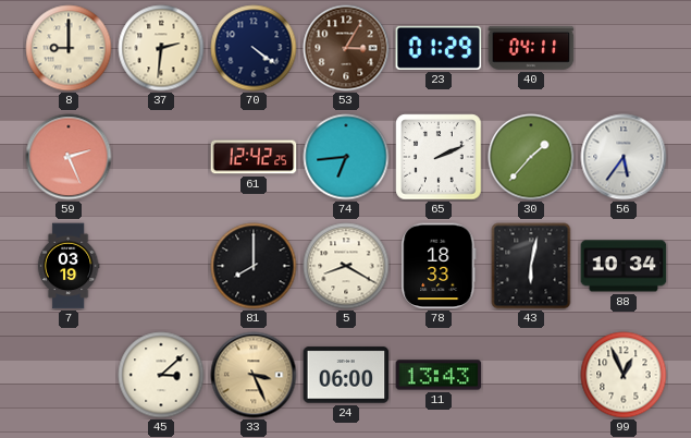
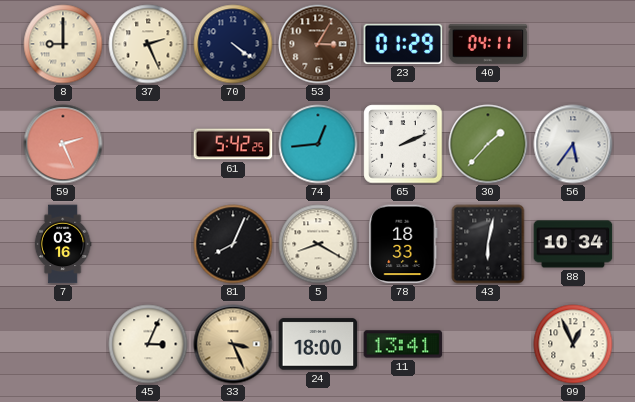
37: 2:31 -> 2:26
61: 12:42 -> 5:42
74: 6:44 -> 12:44
7: 03:19 -> 03:16
81: 8:00 -> 8:04
45: 3:08 -> 3:04
24: 06:00 -> 18:00
11: 13:43 -> 13:41
